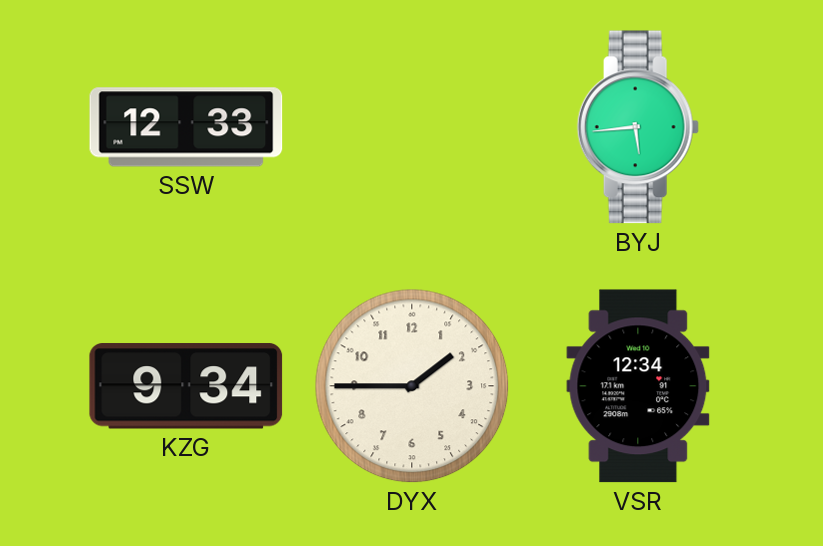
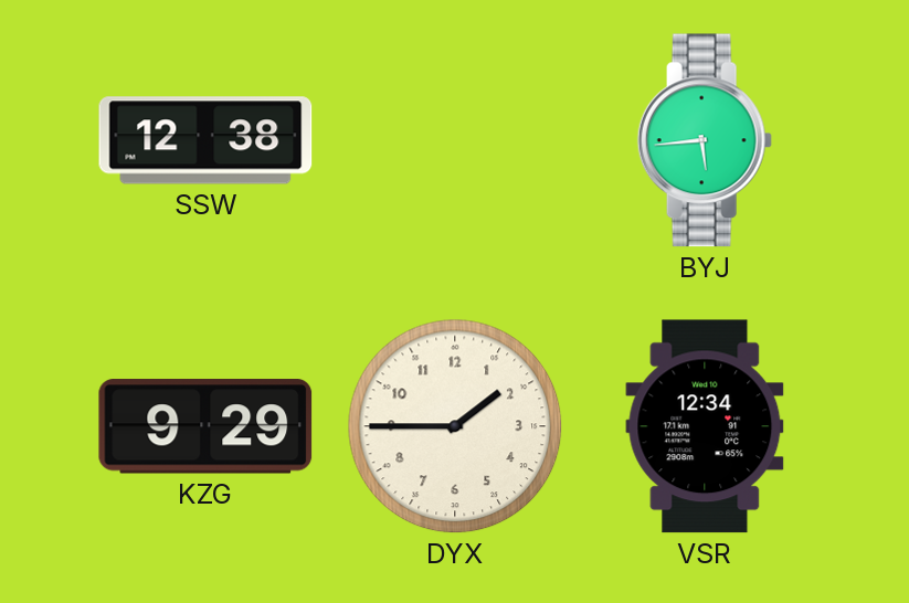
SSW: 12:33 -> 12:38
KZG: 9:34 -> 9:29
